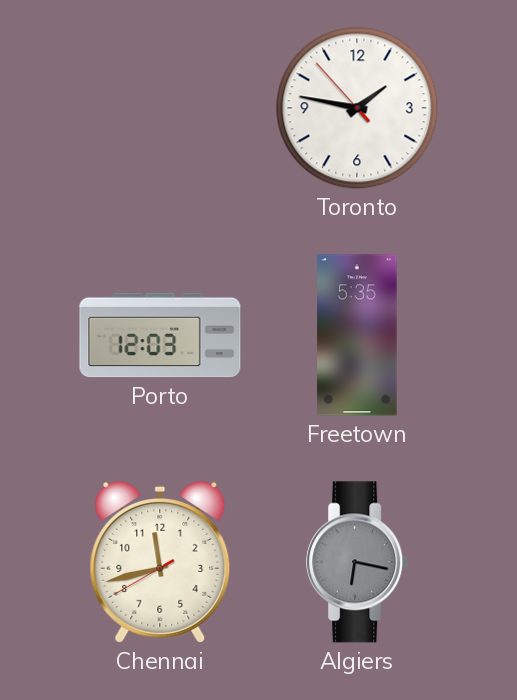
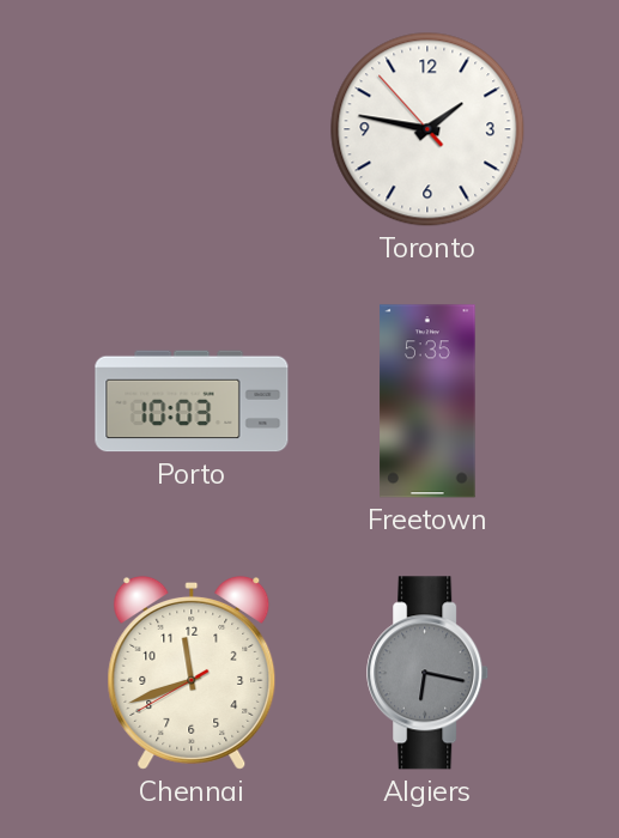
Porto: 12:03 -> 10:03
Chennai: 11:42 -> 11:41
